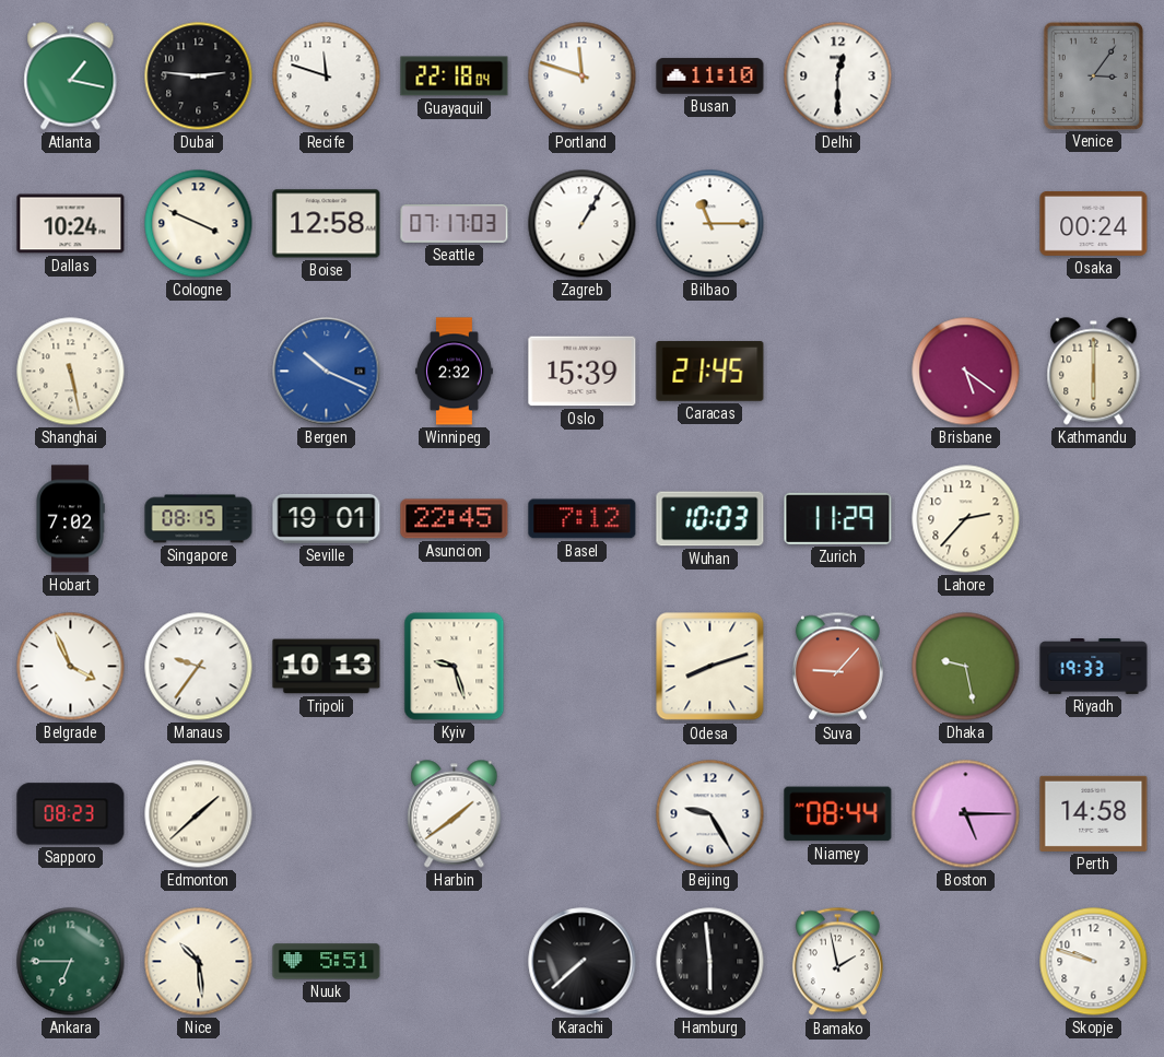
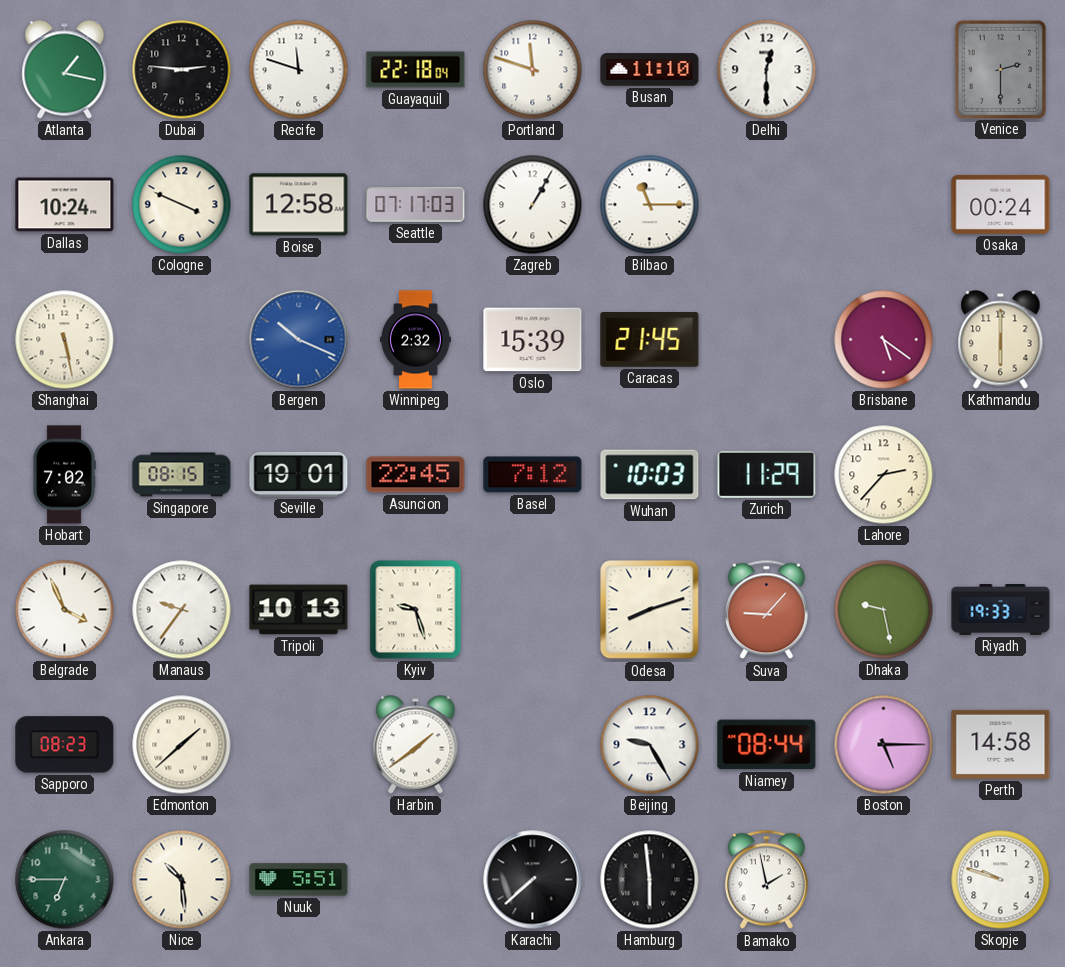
Venice: 3:06 -> 2:30
